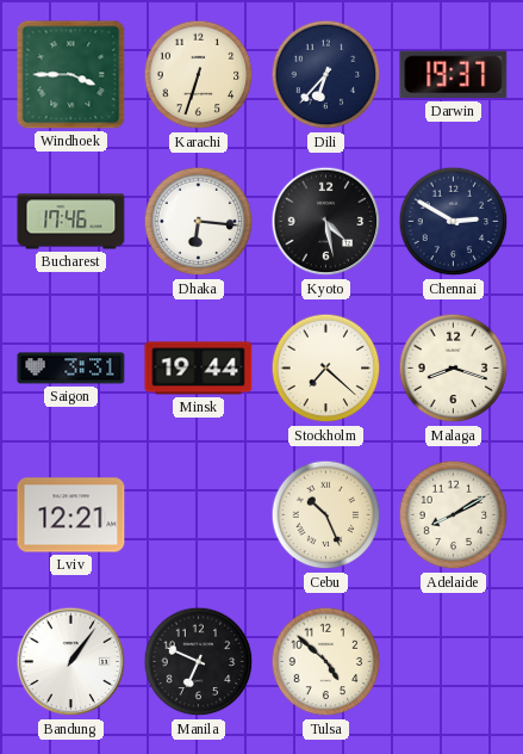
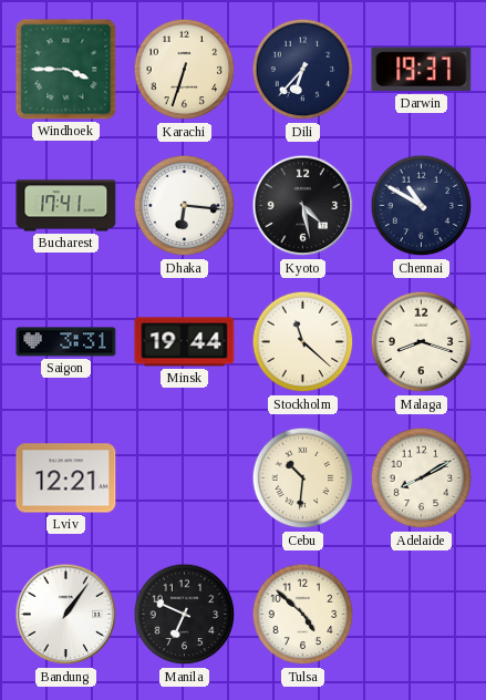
Bucharest: 17:46 -> 17:41
Chennai: 2:50 -> 10:50
Stockholm: 7:22 -> 11:22
Cebu: 10:26 -> 10:31
